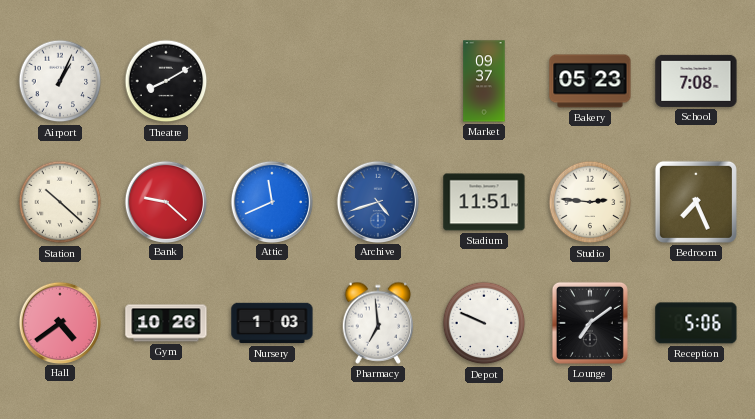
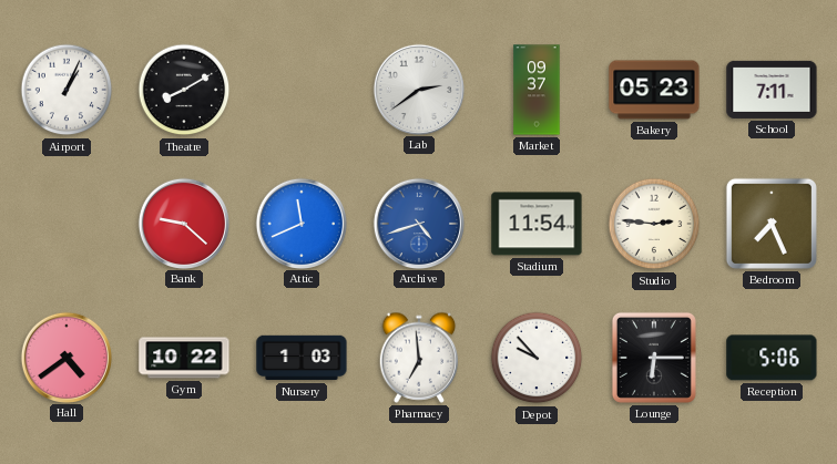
Lab: none -> 2:39
School: 7:08 -> 7:11
Station: 10:22 -> none
Stadium: 11:51 -> 11:54
Gym: 10:26 -> 10:22
Depot: 9:49 -> 9:53
Lounge: 7:09 -> 6:15
